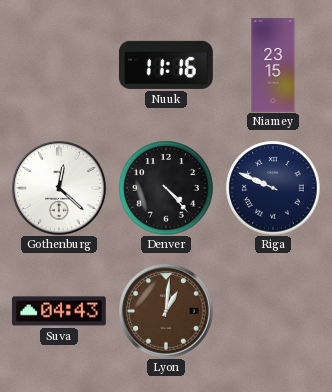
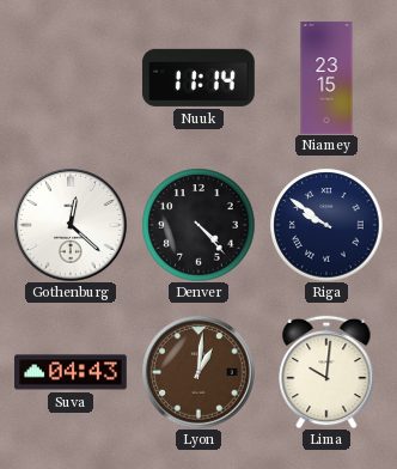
Nuuk: 11:16 -> 11:14
Riga: 9:49 -> 9:51
Lima: none -> 10:01
